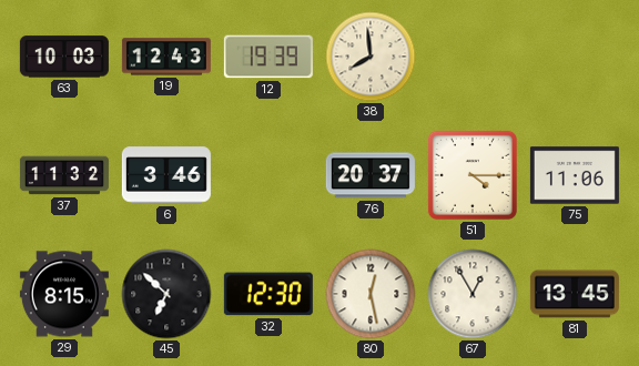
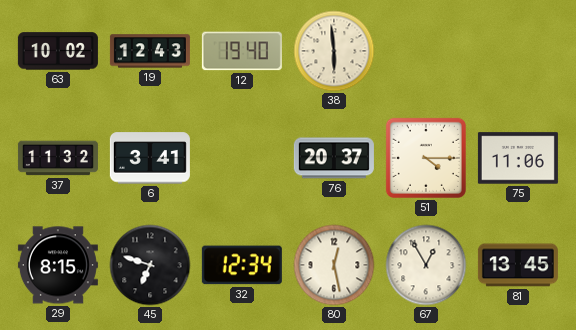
63: 10:03 -> 10:02
12: 19:39 -> 19:40
38: 7:59 -> 5:59
6: 3:46 -> 3:41
45: 6:52 -> 6:48
32: 12:30 -> 12:34
